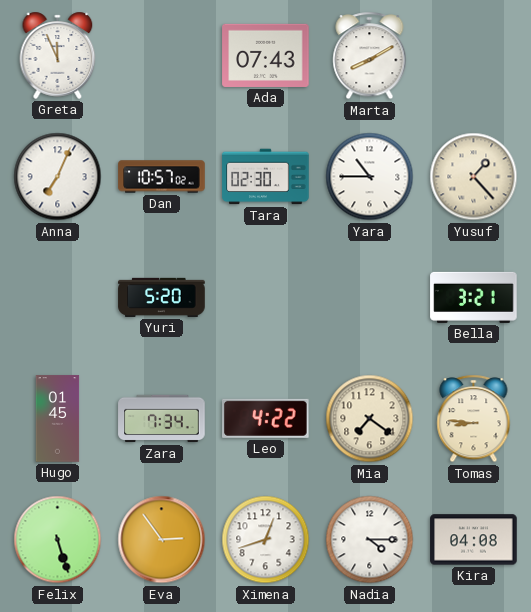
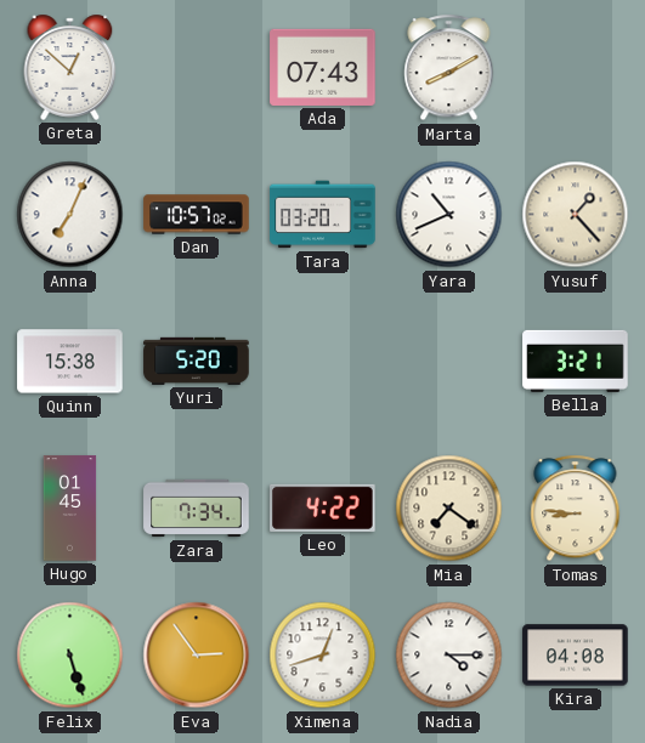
Greta: 11:56 -> 12:52
Tara: 02:30 -> 03:20
Yara: 10:45 -> 10:41
Quinn: none -> 15:38
